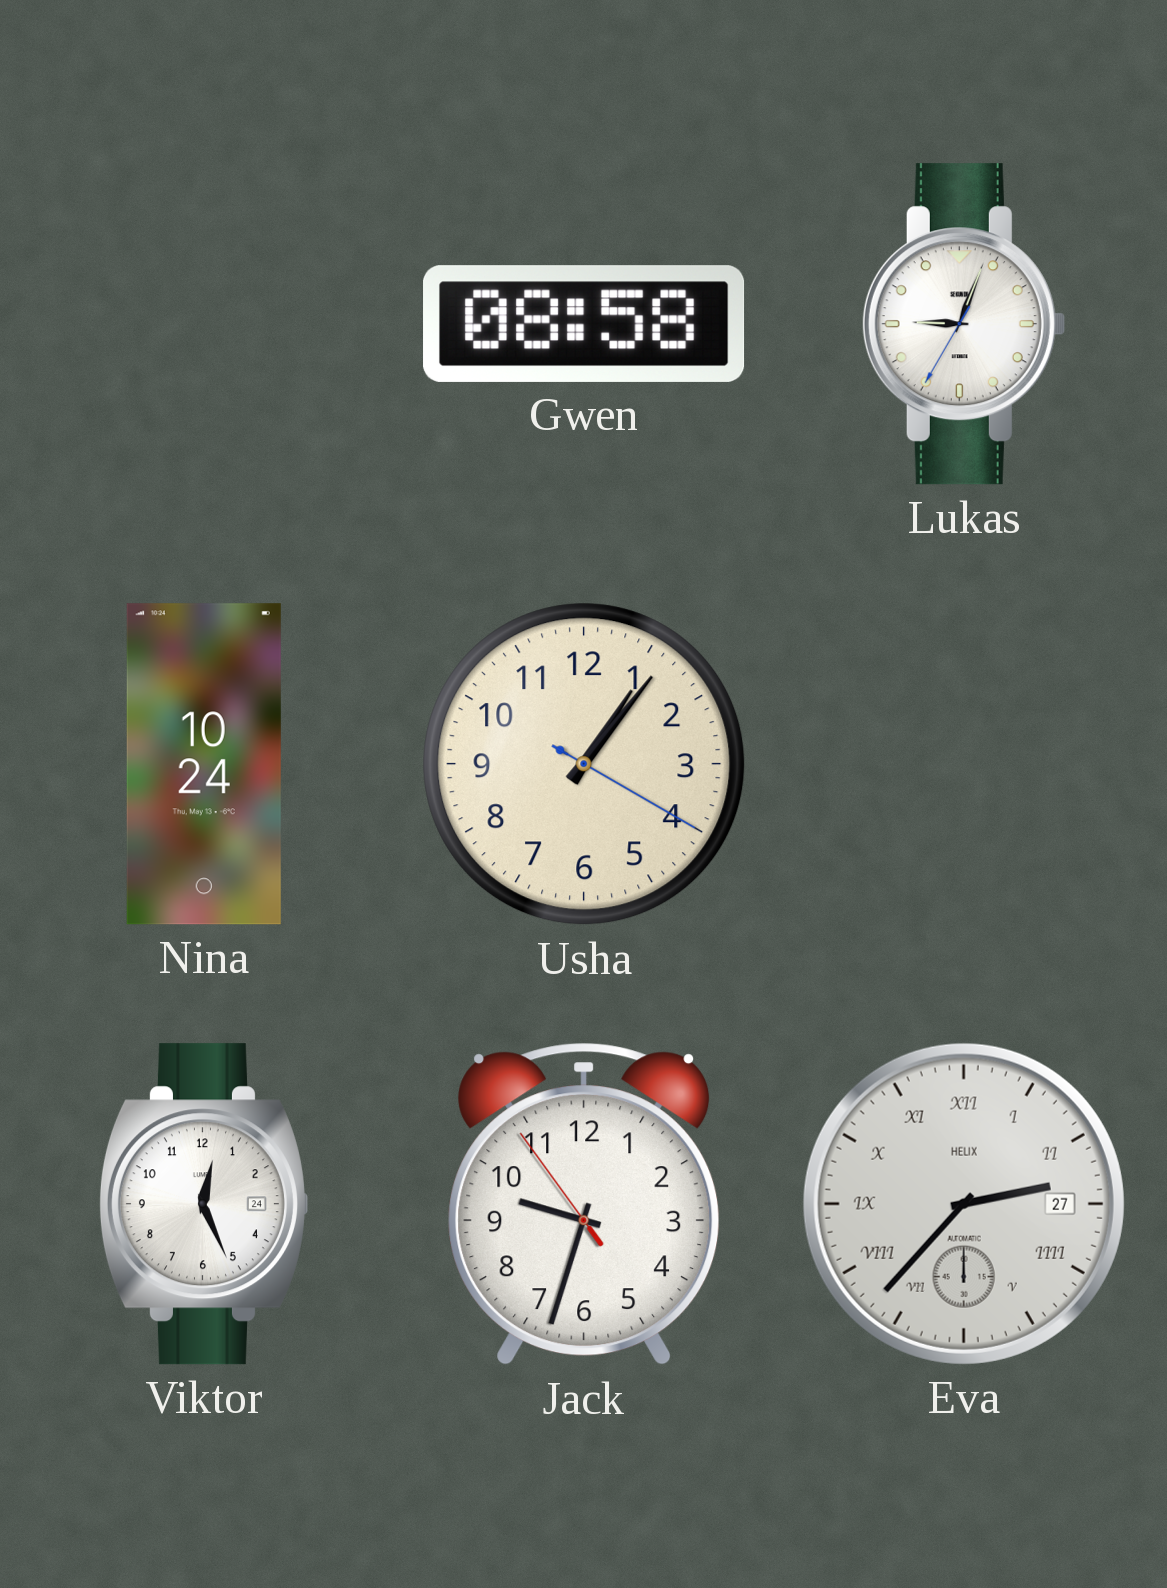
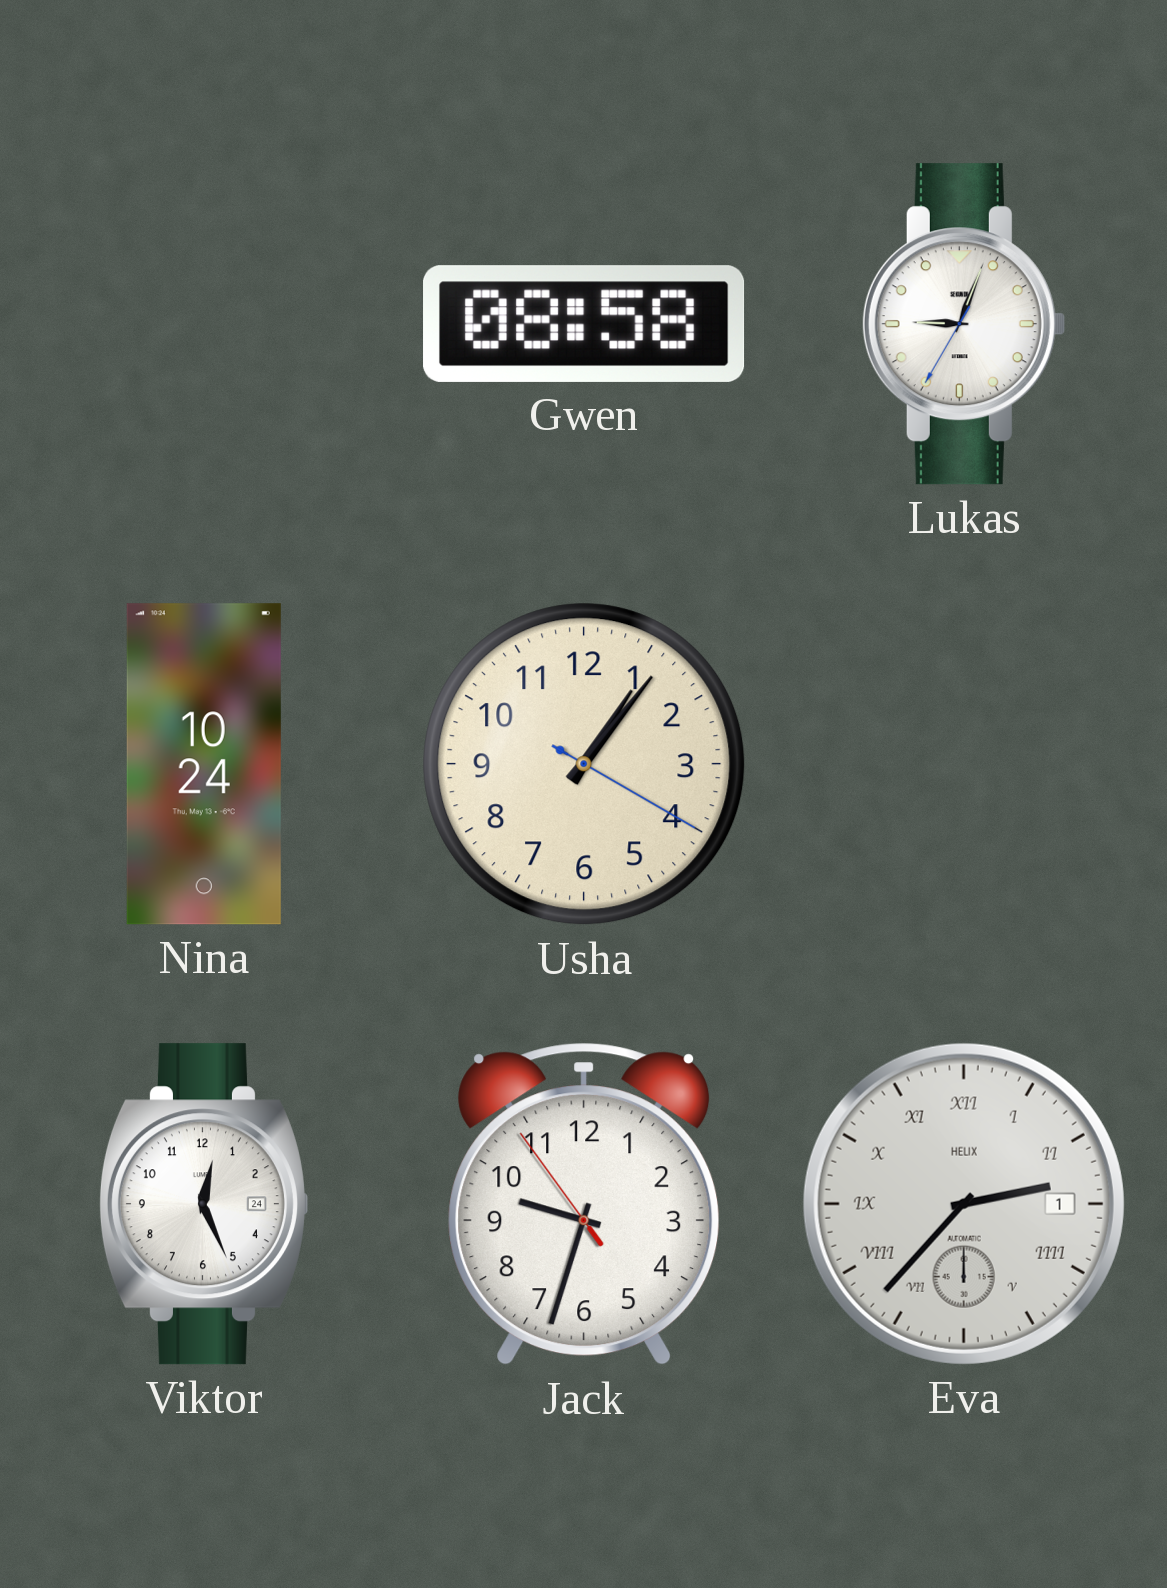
Eva date: 27 -> 1
